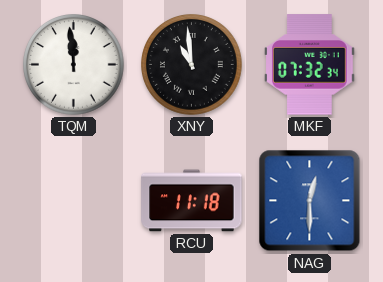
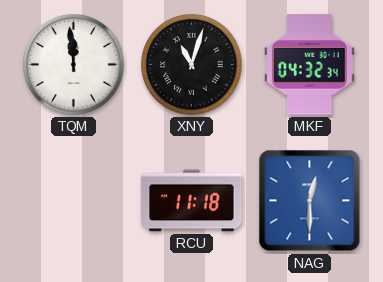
XNY: 10:59 -> 11:03
MKF: 07:32 -> 04:32
